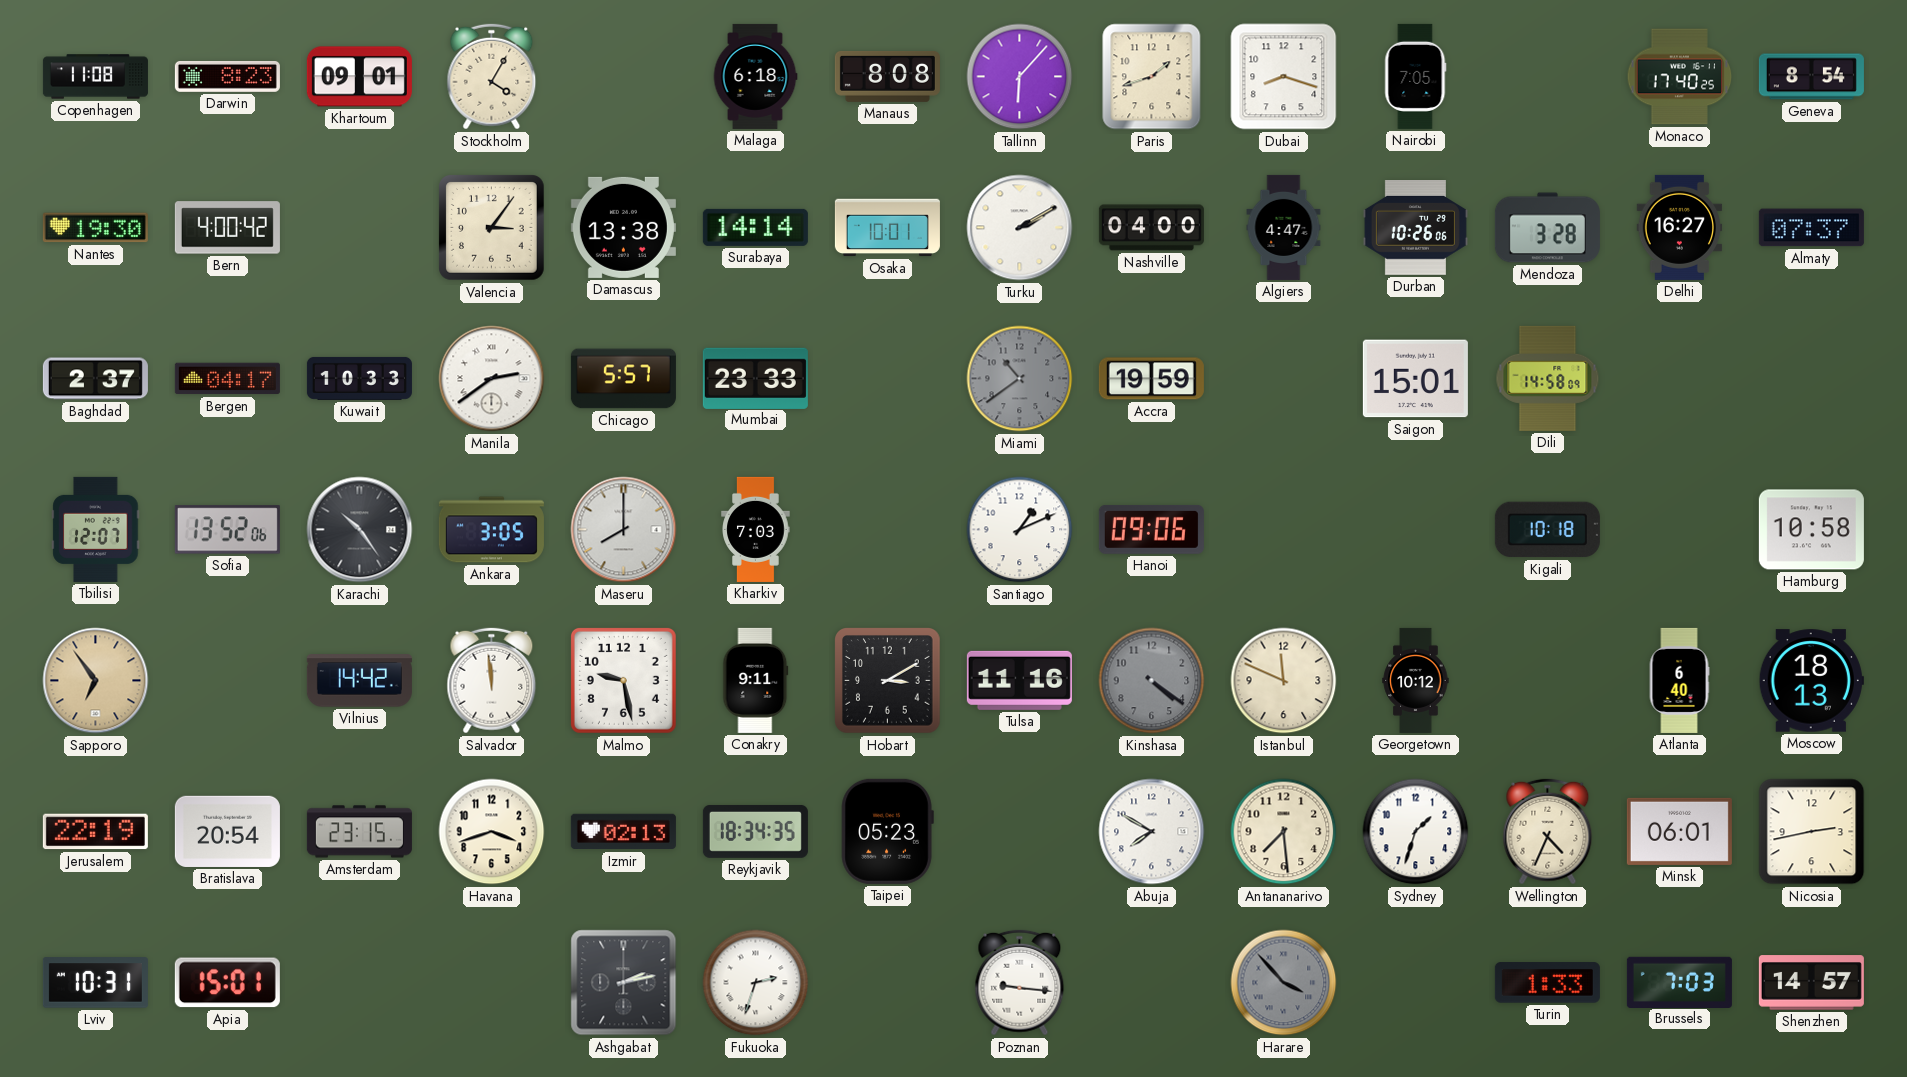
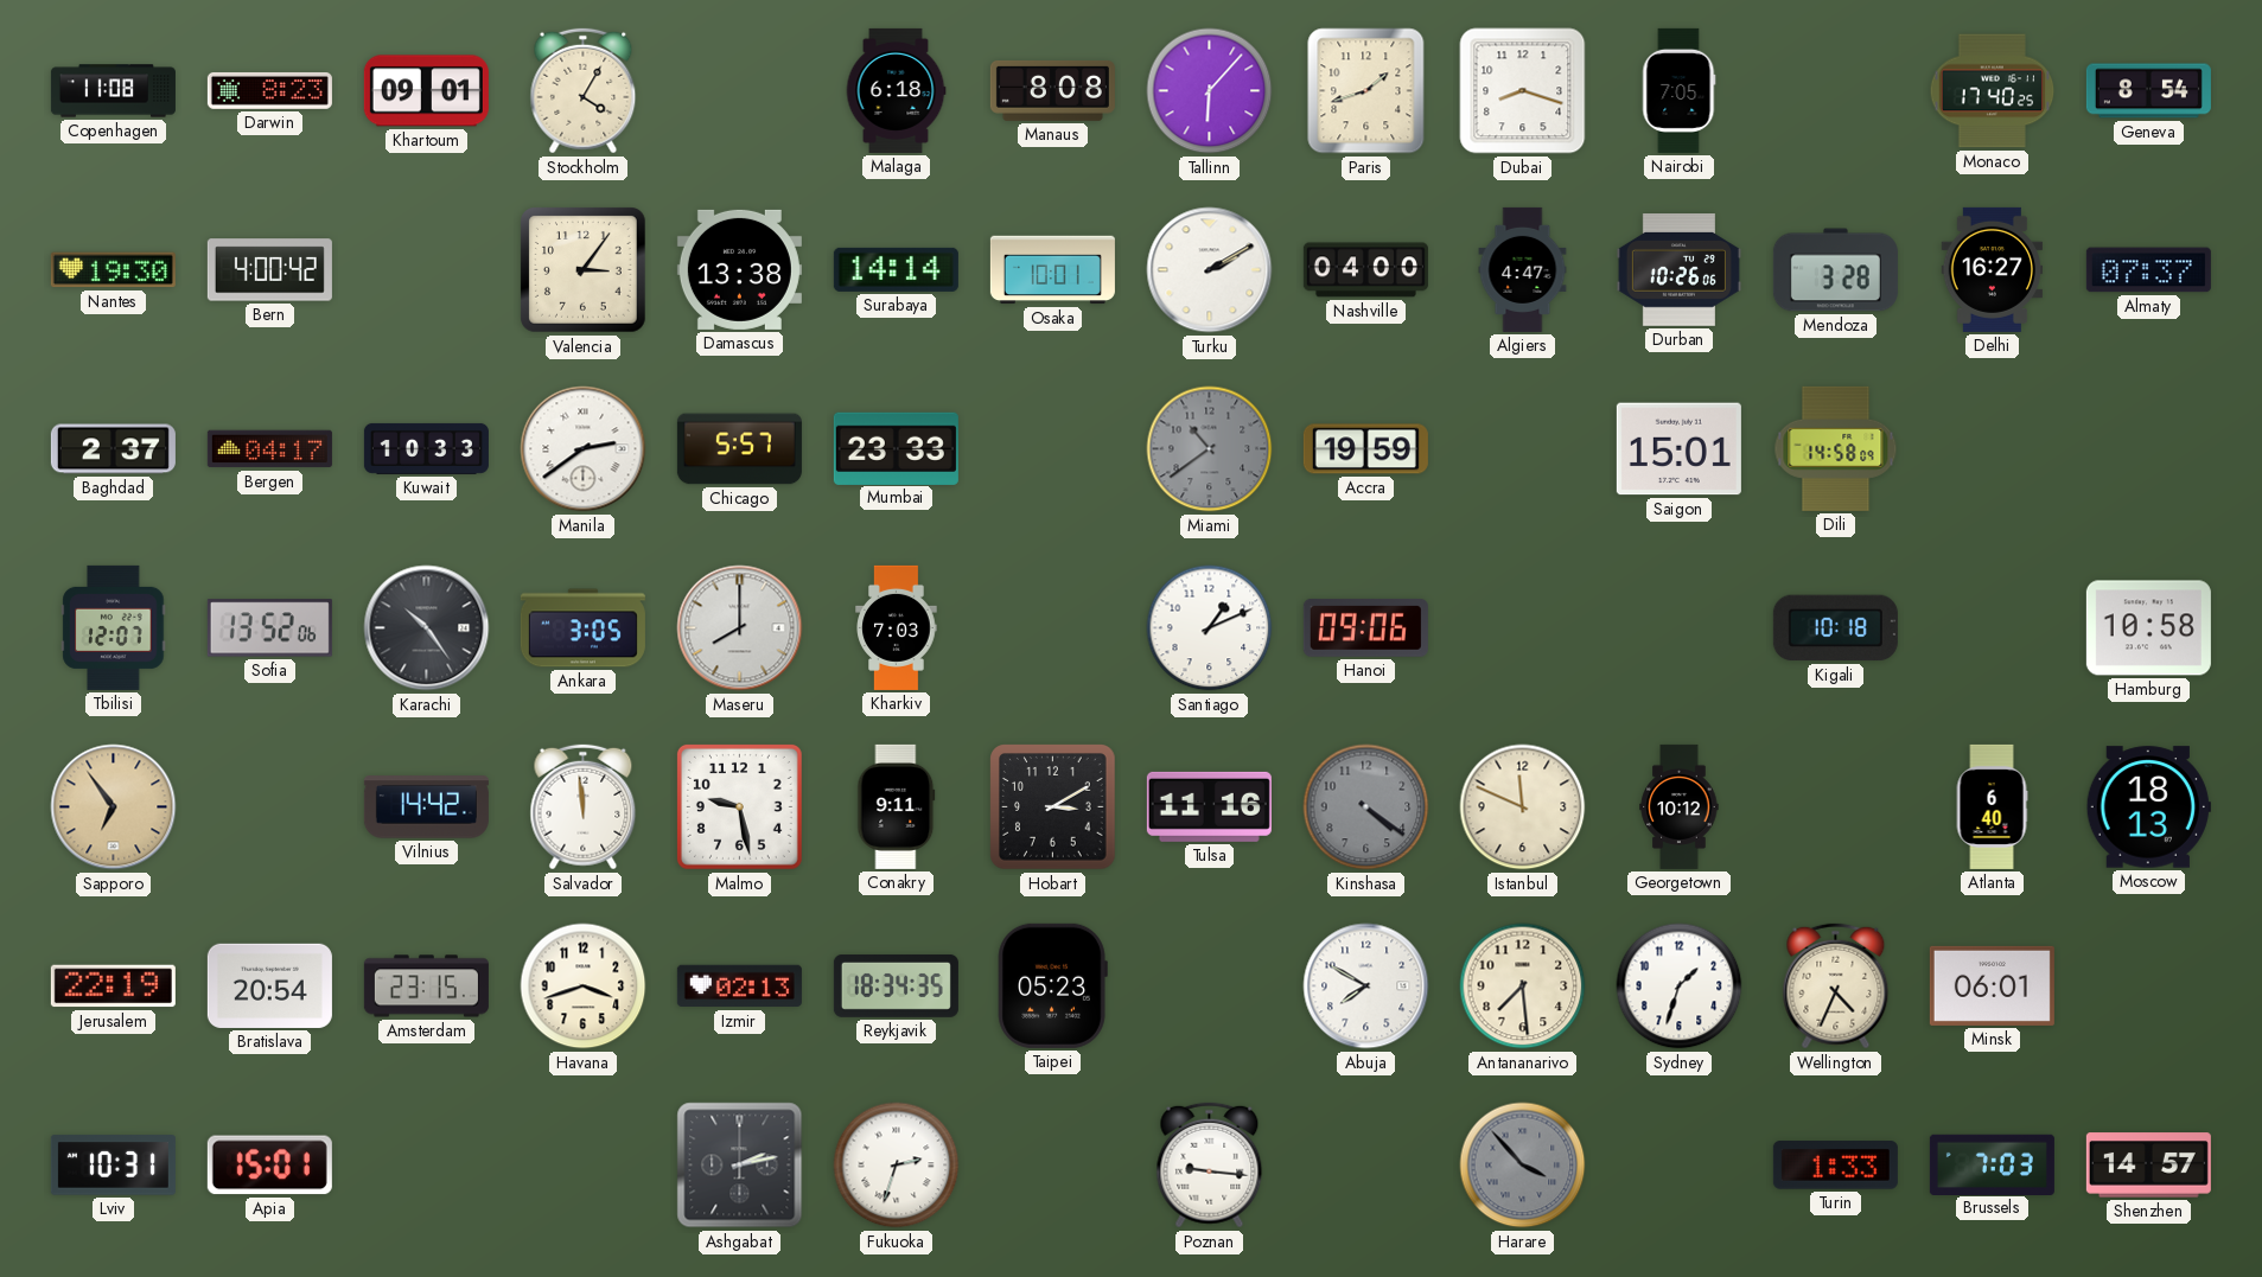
Nicosia: 2:43 -> none
